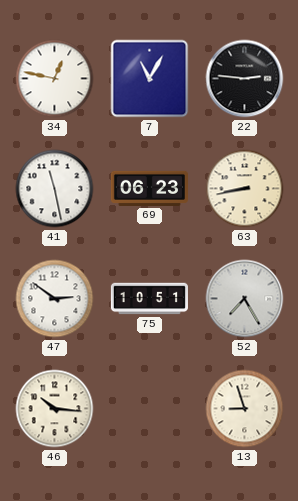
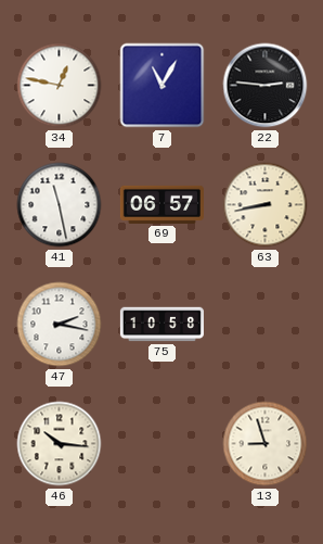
69: 06:23 -> 06:57
47: 2:51 -> 2:17
75: 10:51 -> 10:58
52: 7:25 -> none
